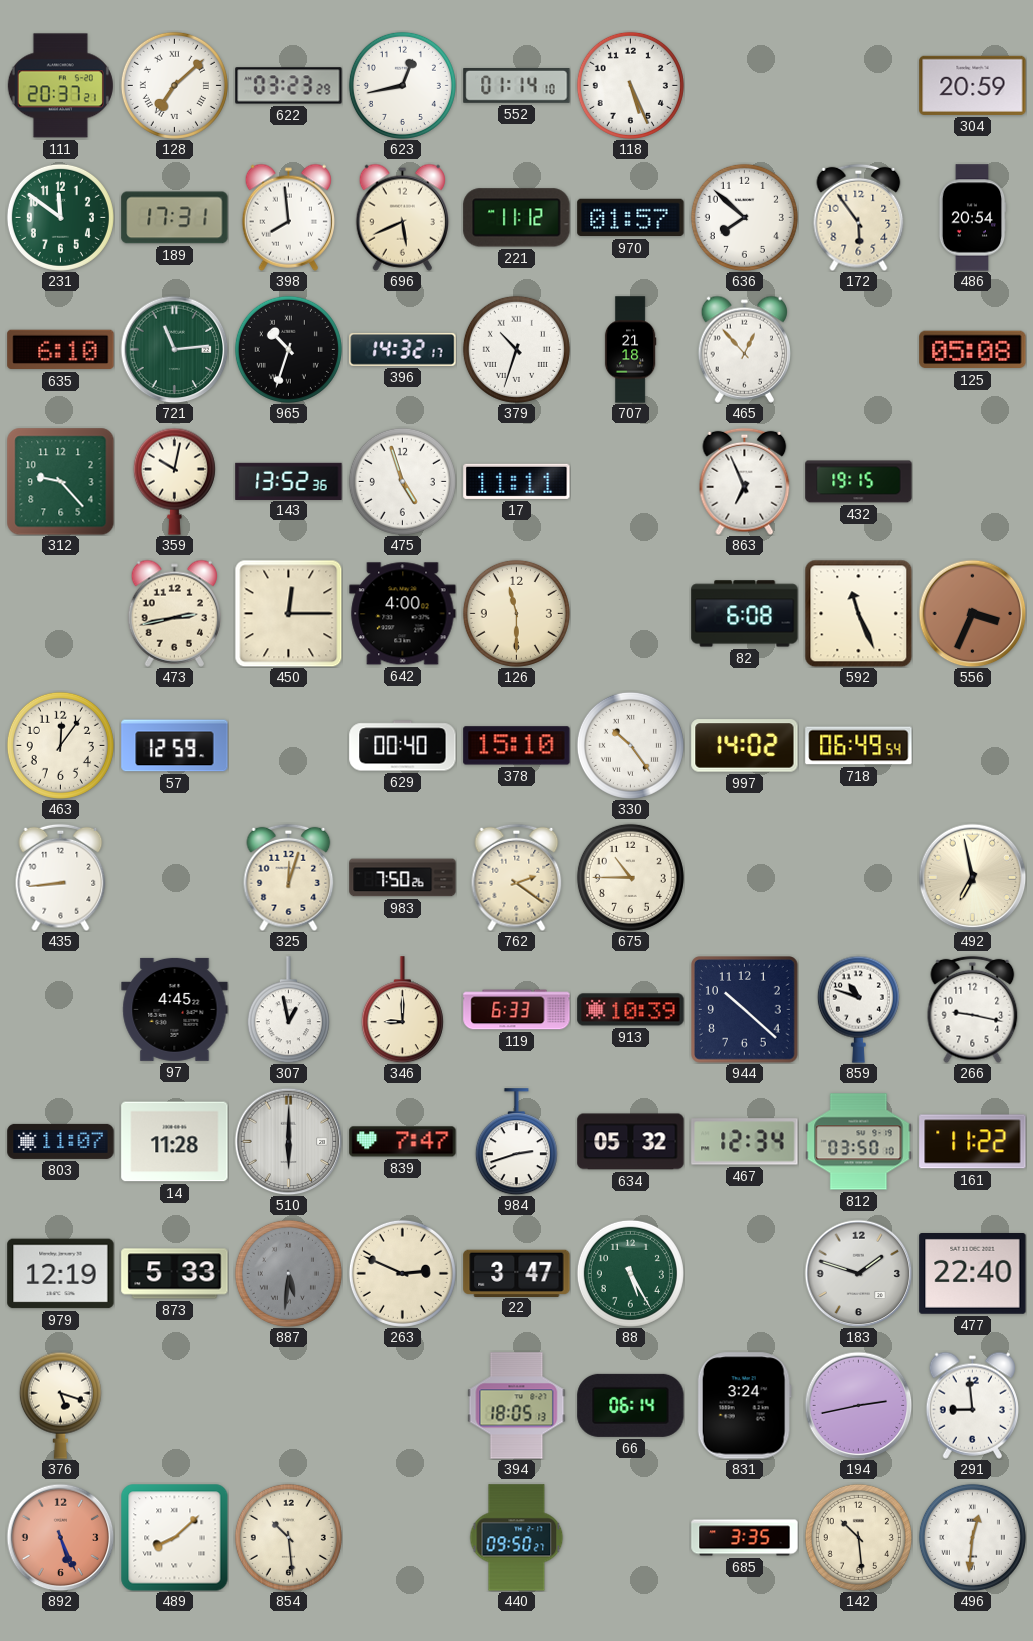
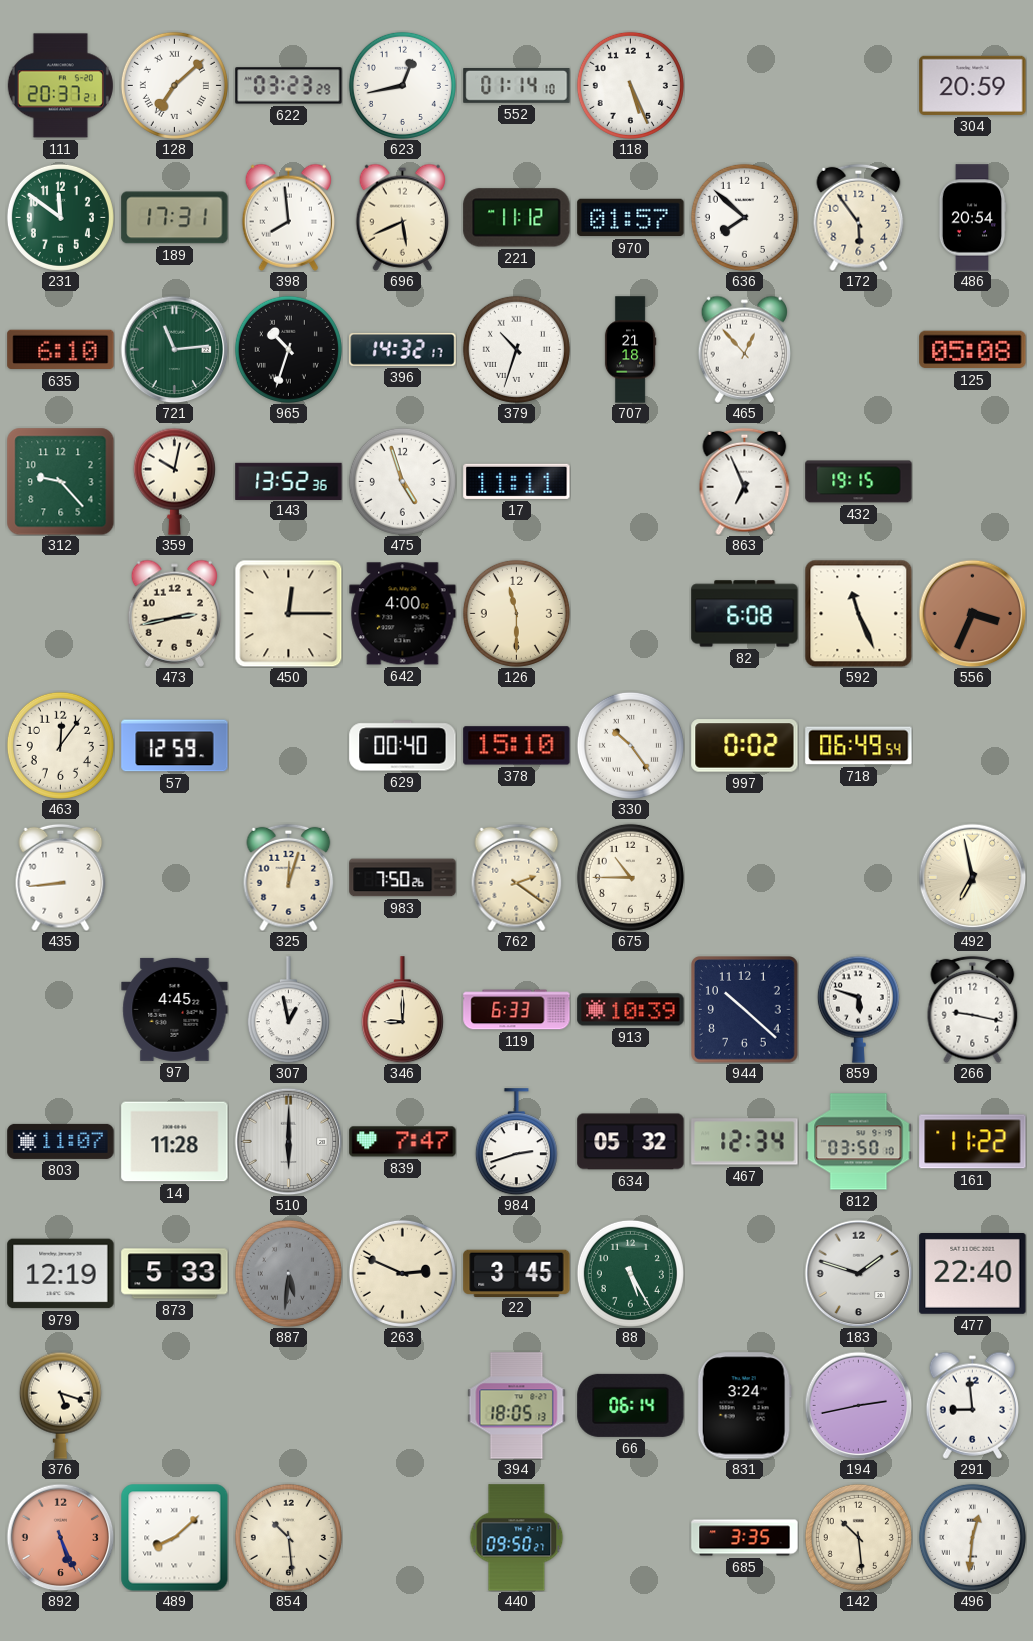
997: 14:02 -> 0:02
859: 10:48 -> 5:48
22: 3:47 -> 3:45
